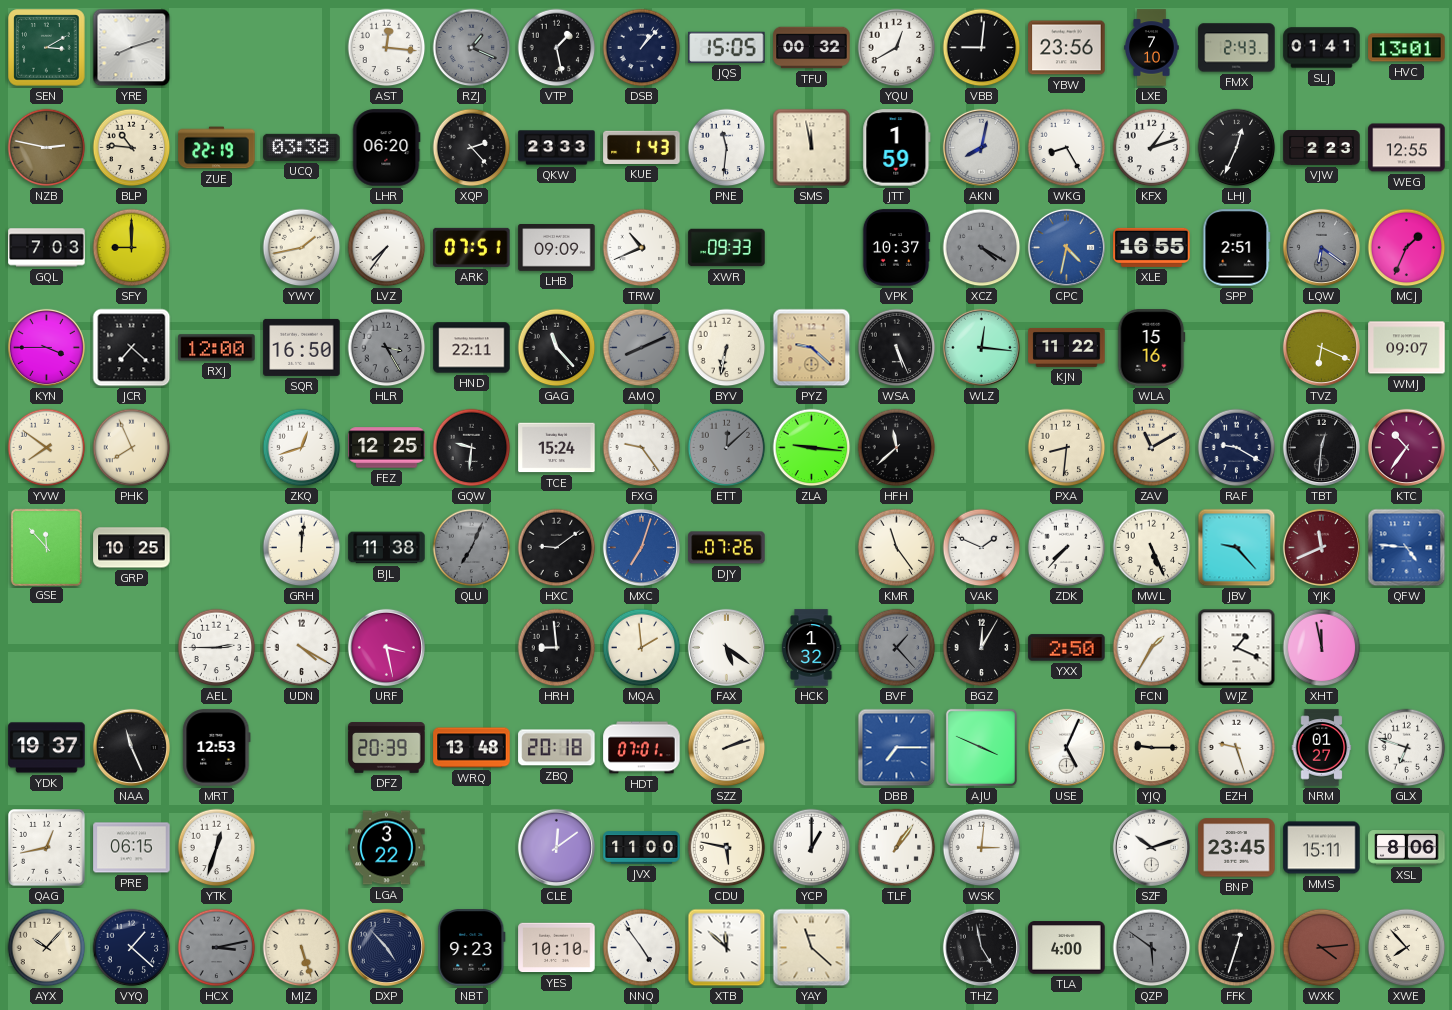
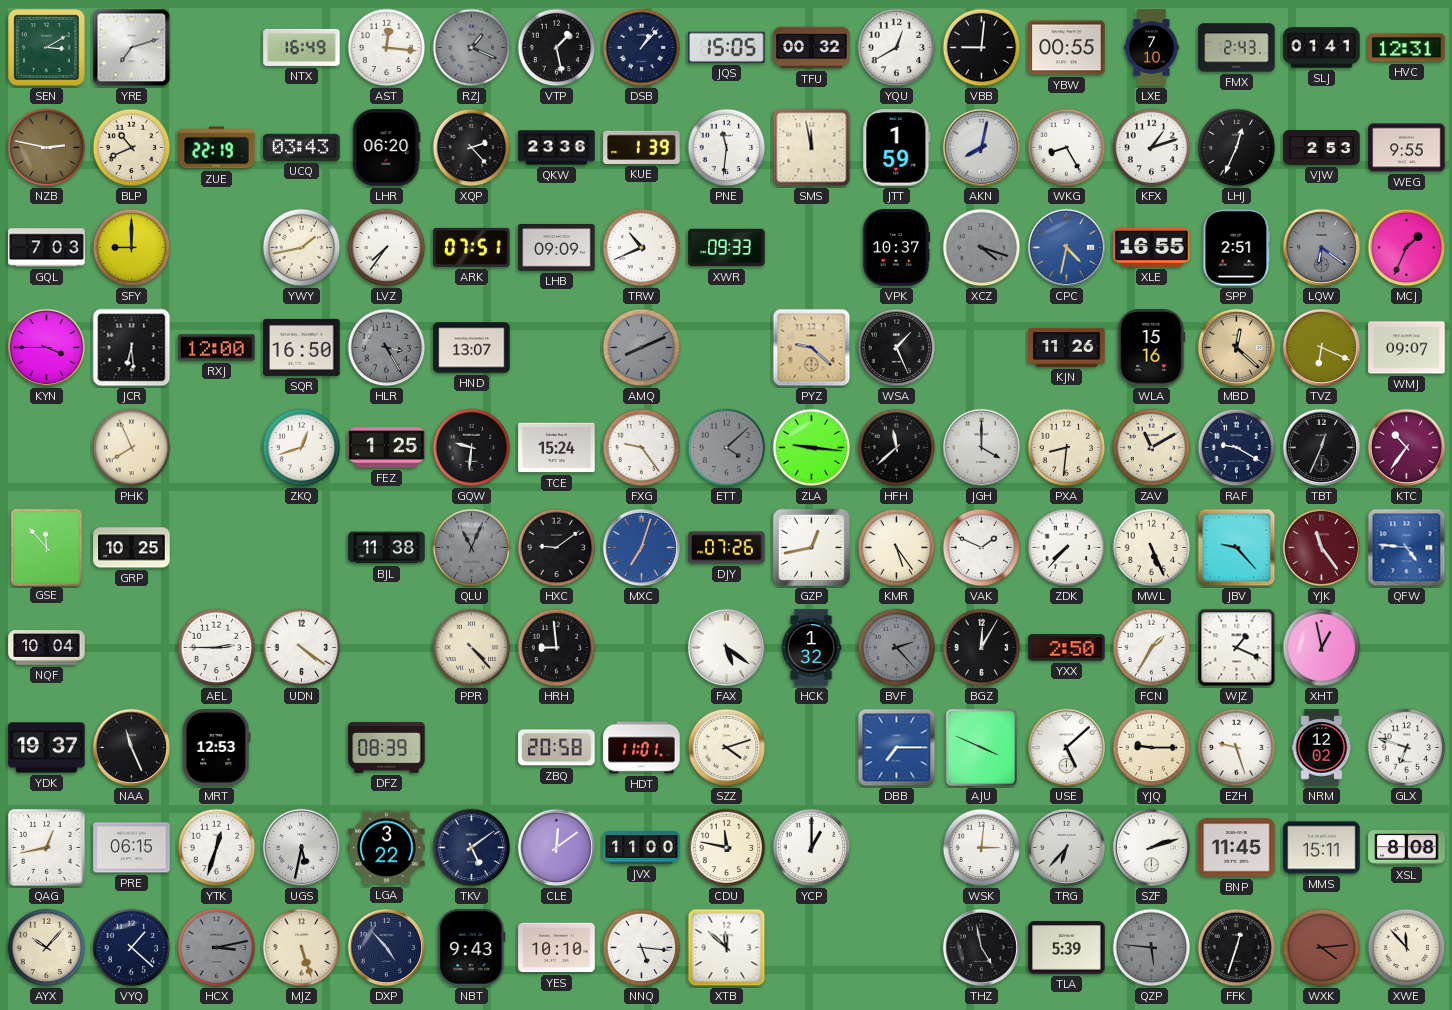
YRE: 8:12 -> 7:12
NTX: none -> 16:49
YBW: 23:56 -> 00:55
HVC: 13:01 -> 12:31
BLP: 10:46 -> 10:41
UCQ: 03:38 -> 03:43
QKW: 23:33 -> 23:36
KUE: 1:43 -> 1:39
VJW: 2:23 -> 2:53
WEG: 12:55 -> 9:55
XCZ: 4:20 -> 4:18
JCR: 7:22 -> 6:29
HND: 22:11 -> 13:07
GAG: 11:23 -> none
BYV: 6:32 -> none
WSA: 5:26 -> 1:26
WLZ: 12:16 -> none
KJN: 11:22 -> 11:26
MBD: none -> 12:22
YVW: 7:51 -> none
FEZ: 12:25 -> 1:25
ETT: 12:08 -> 4:08
JGH: none -> 4:00
TBT: 12:31 -> 12:34
GRH: 12:01 -> none
QLU: 7:04 -> 11:04
GZP: none -> 12:43
KMR: 11:24 -> 5:24
YJK: 11:41 -> 11:24
NQF: none -> 10:04
UDN: 4:20 -> 4:21
URF: 3:28 -> none
PPR: none -> 4:23
MQA: 1:59 -> none
BVF: 1:23 -> 2:23
XHT: 11:58 -> 12:58
DFZ: 20:39 -> 08:39
WRQ: 13:48 -> none
ZBQ: 20:18 -> 20:58
HDT: 07:01 -> 11:01
SZZ: 2:12 -> 4:12
USE: 5:04 -> 5:08
NRM: 01:27 -> 12:02
UGS: none -> 5:32
TKV: none -> 5:09
CDU: 5:47 -> 11:47
TLF: 1:06 -> none
TRG: none -> 6:37
SZF: 10:12 -> 2:12
BNP: 23:45 -> 11:45
XSL: 8:06 -> 8:08
NBT: 9:23 -> 9:43
NNQ: 4:54 -> 5:16
YAY: 11:22 -> none
TLA: 4:00 -> 5:39
QZP: 5:51 -> 5:46
XWE: 7:53 -> 11:53
